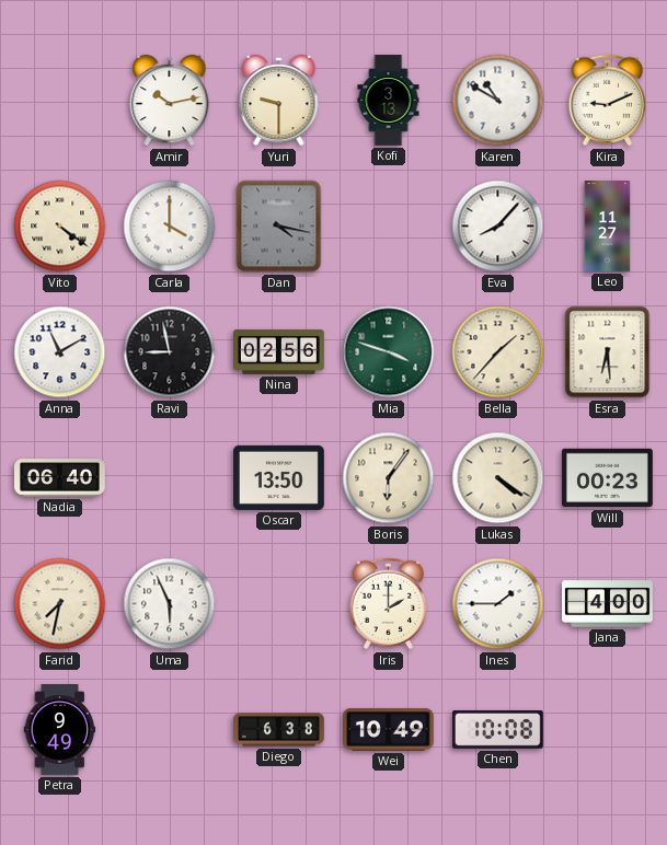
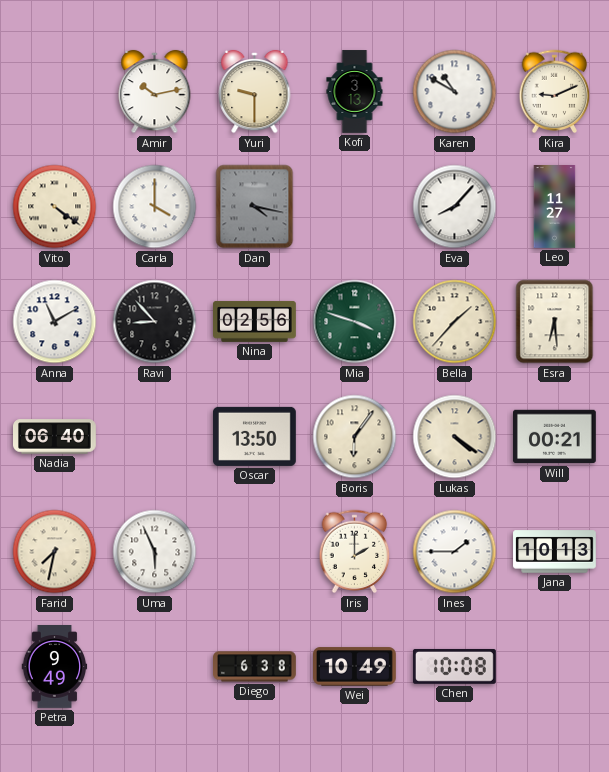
Ravi: 8:58 -> 8:53
Will: 00:23 -> 00:21
Jana: 4:00 -> 10:13
